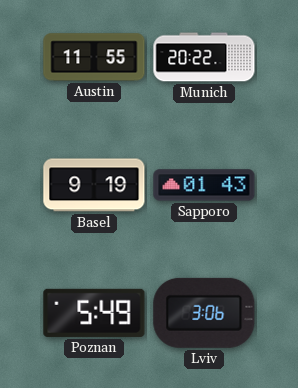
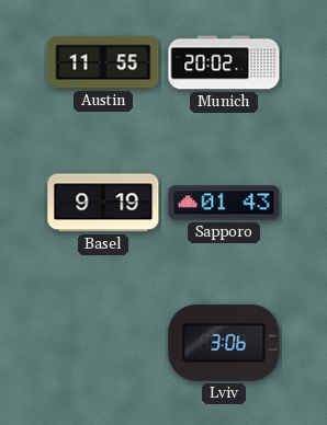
Munich: 20:22 -> 20:02
Poznan: 5:49 -> none
